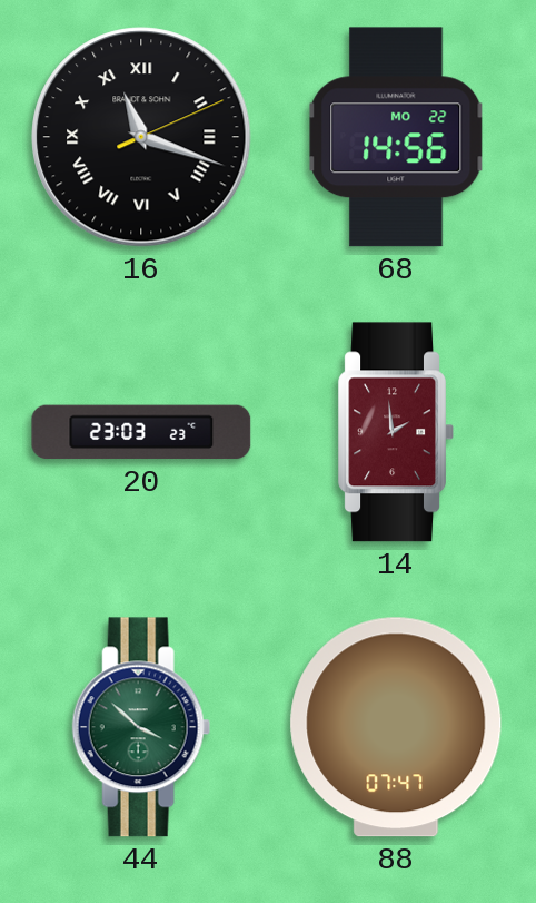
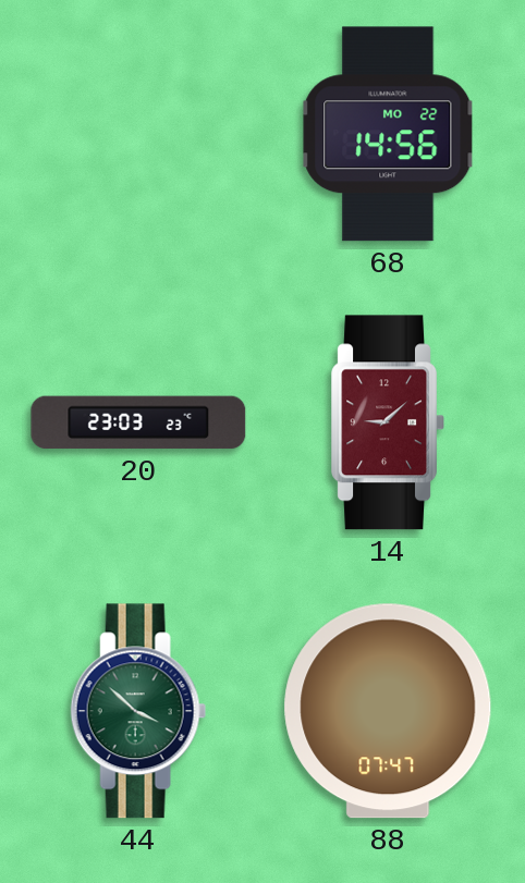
16: 11:18 -> none
14: 1:59 -> 9:08
